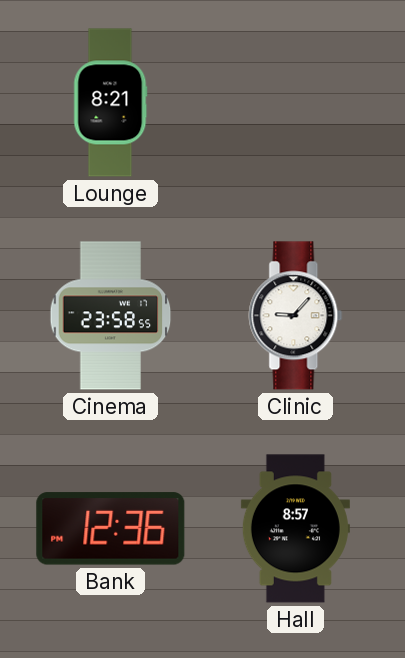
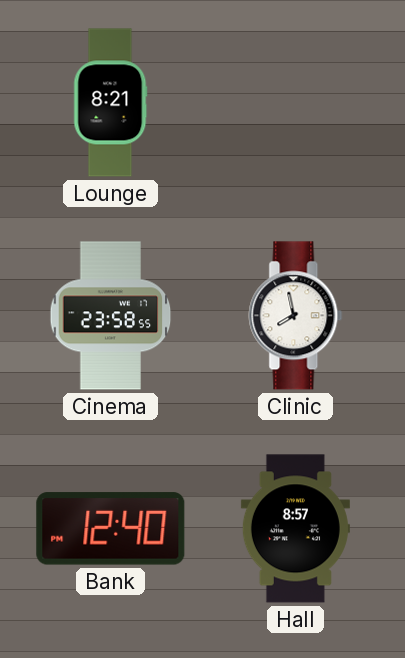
Clinic: 9:07 -> 7:58
Bank: 12:36 -> 12:40
